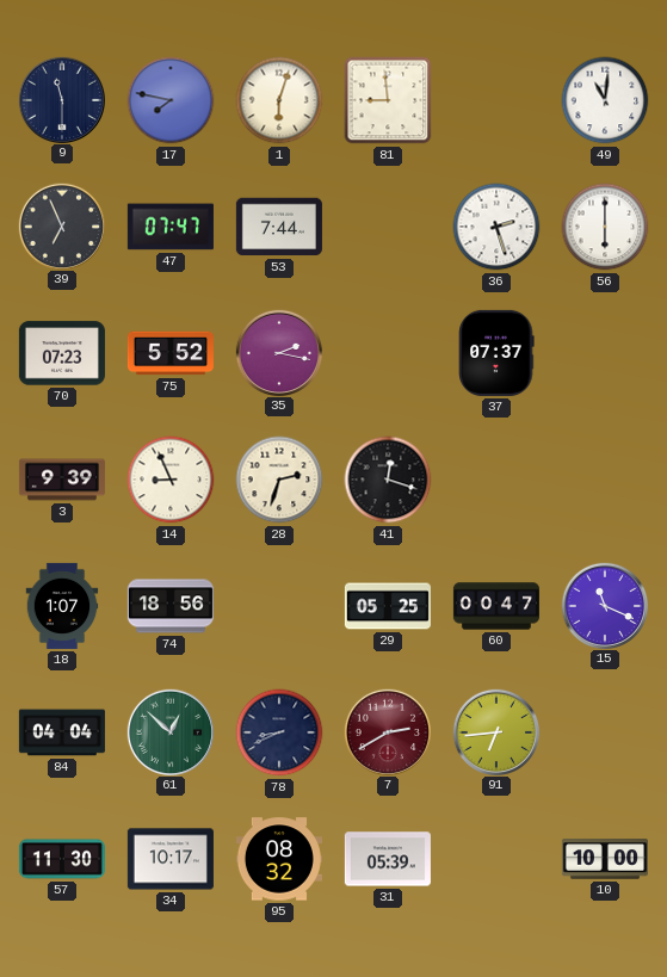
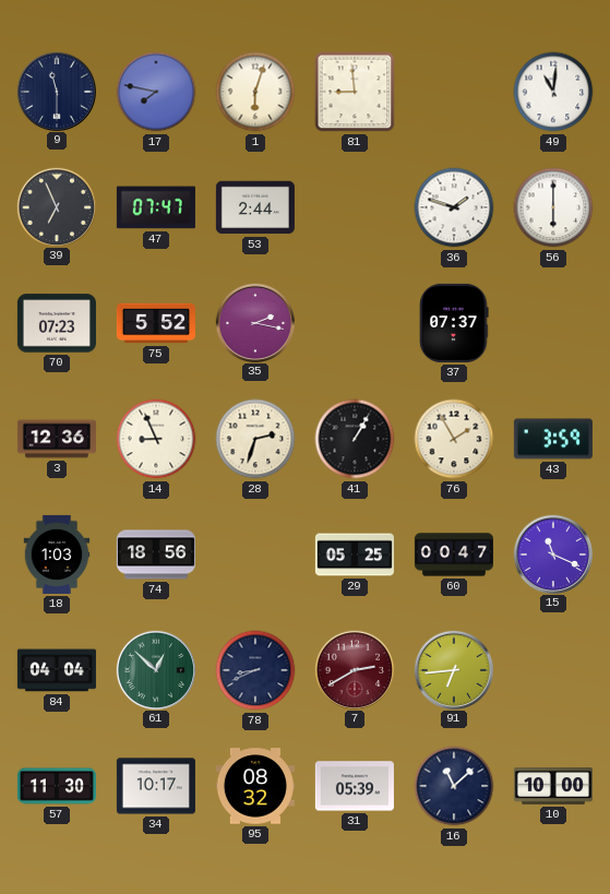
53: 7:44 -> 2:44
36: 2:27 -> 1:48
3: 9:39 -> 12:36
41: 12:18 -> 1:05
76: none -> 1:55
43: none -> 3:59
18: 1:07 -> 1:03
16: none -> 11:08
